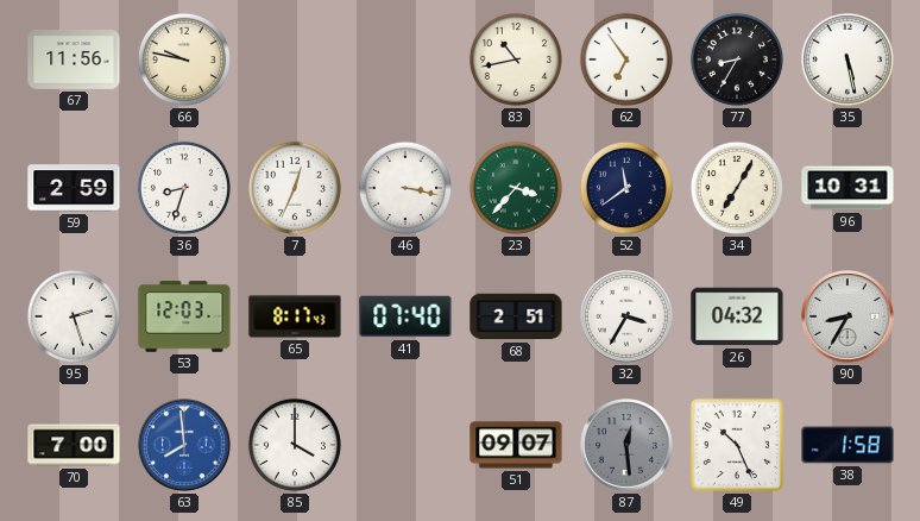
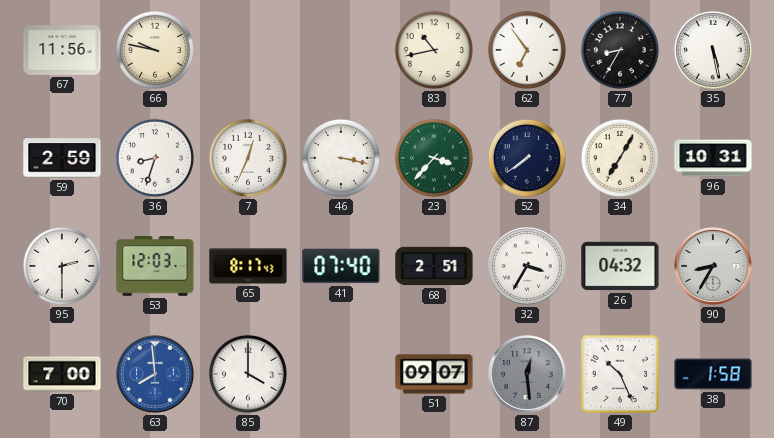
52: 11:39 -> 7:39
95: 2:27 -> 2:30
